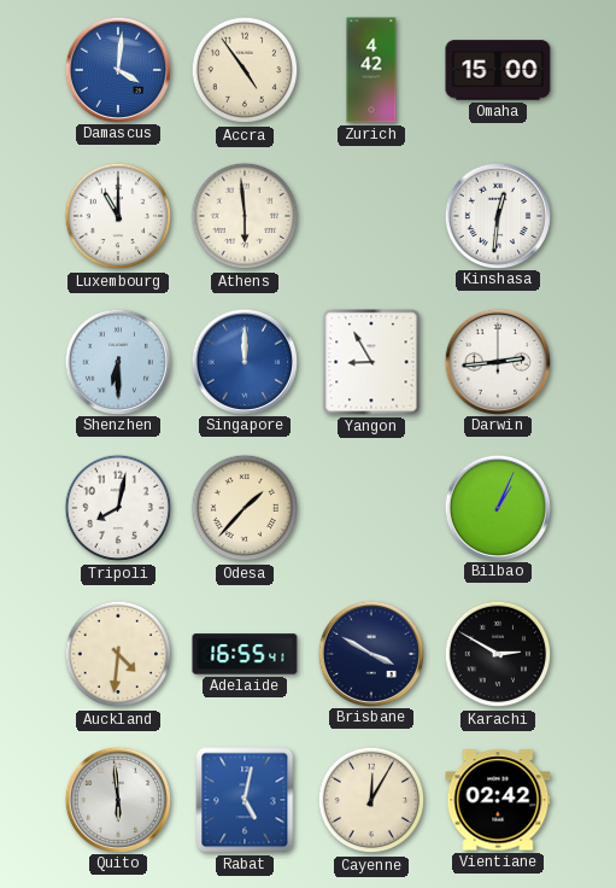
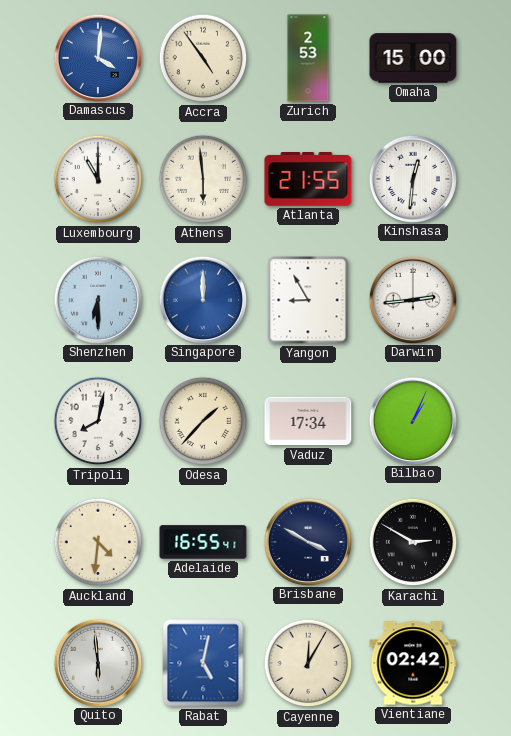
Zurich: 4:42 -> 2:53
Atlanta: none -> 21:55
Vaduz: none -> 17:34
